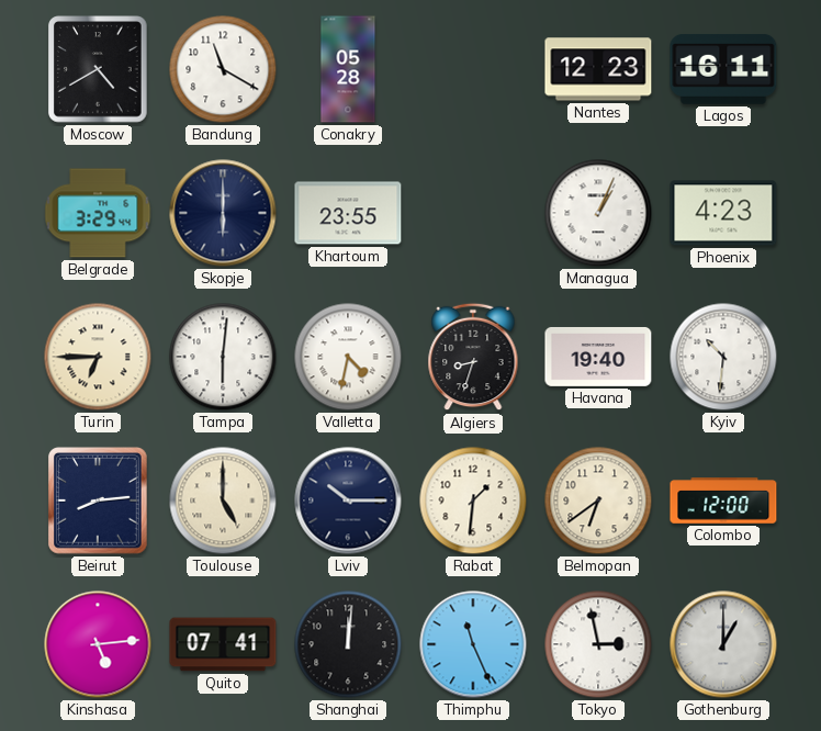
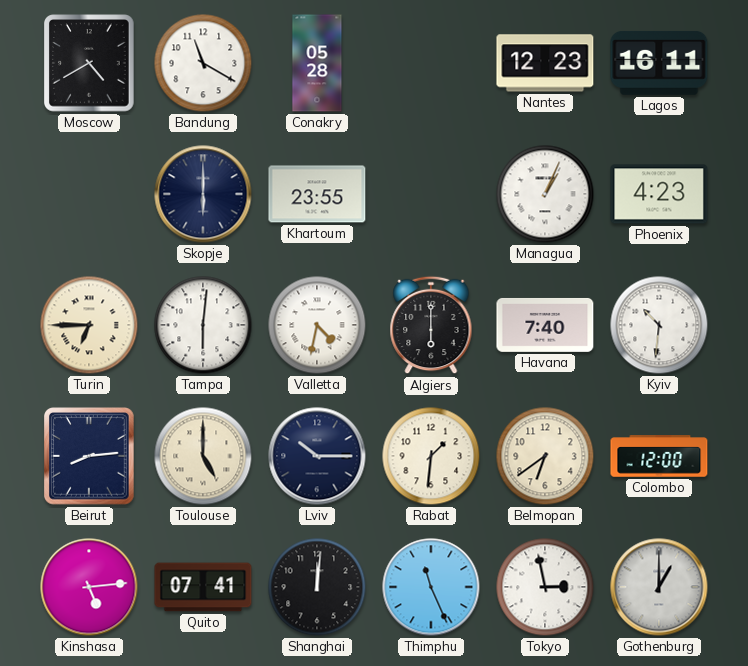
Belgrade: 3:29 -> none
Algiers: 8:33 -> 6:00
Havana: 19:40 -> 7:40
